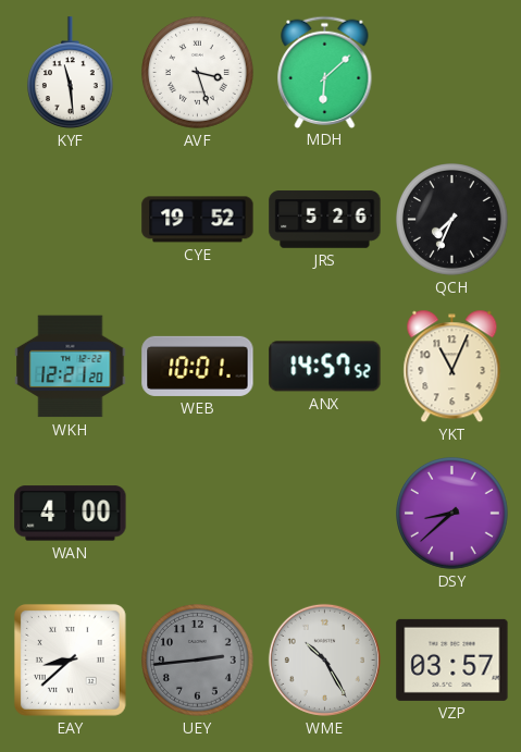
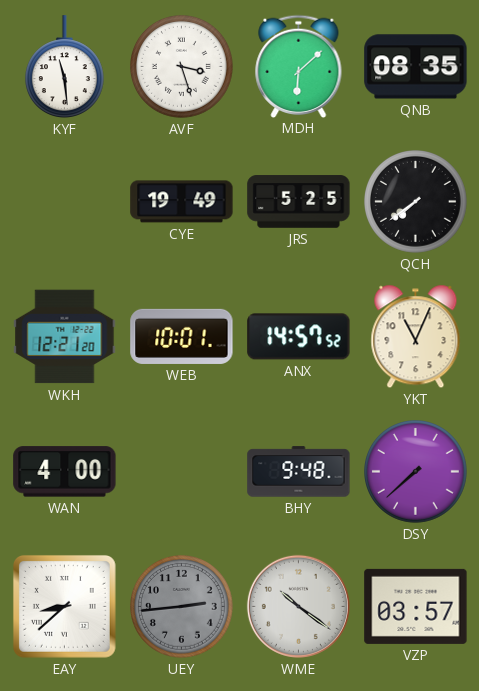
QNB: none -> 08:35
CYE: 19:52 -> 19:49
JRS: 5:26 -> 5:25
QCH: 7:34 -> 7:39
BHY: none -> 9:48
DSY: 8:38 -> 7:38
WME: 10:25 -> 10:21
